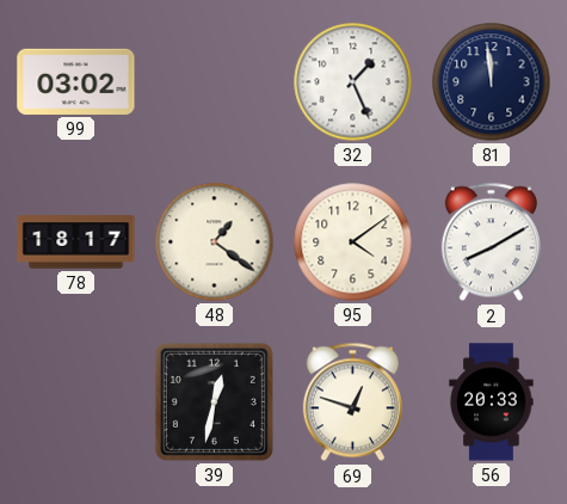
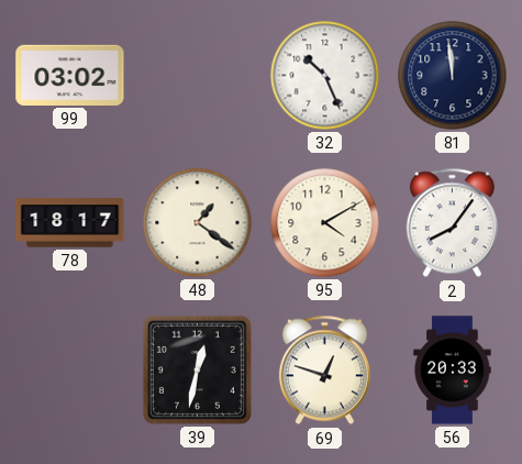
32: 1:26 -> 10:26
95: 4:09 -> 4:10
2: 8:10 -> 8:06
